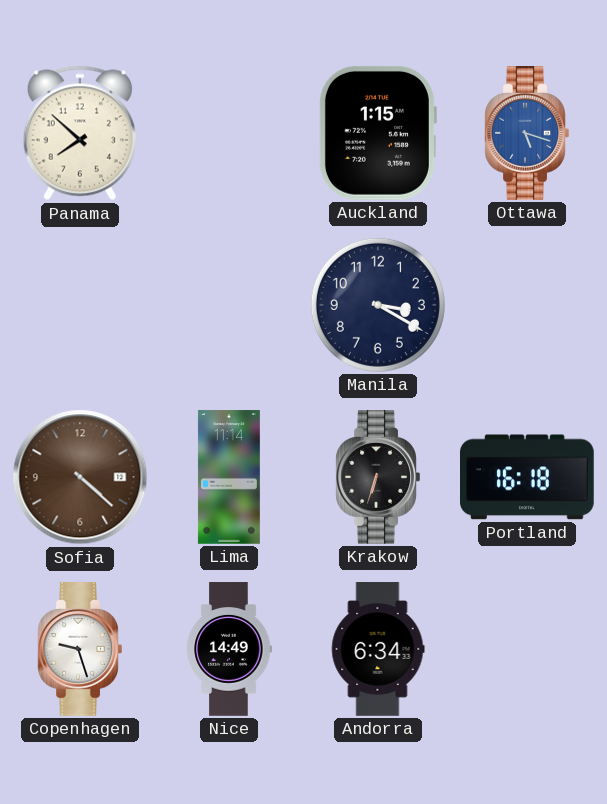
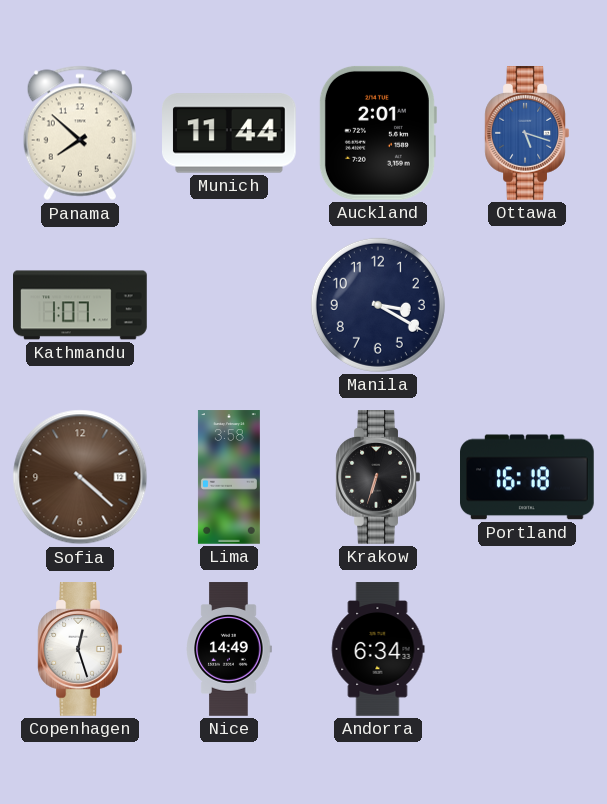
Munich: none -> 11:44
Auckland: 1:15 -> 2:01
Kathmandu: none -> 1:07
Lima: 11:14 -> 3:58
Copenhagen: 9:27 -> 12:27
